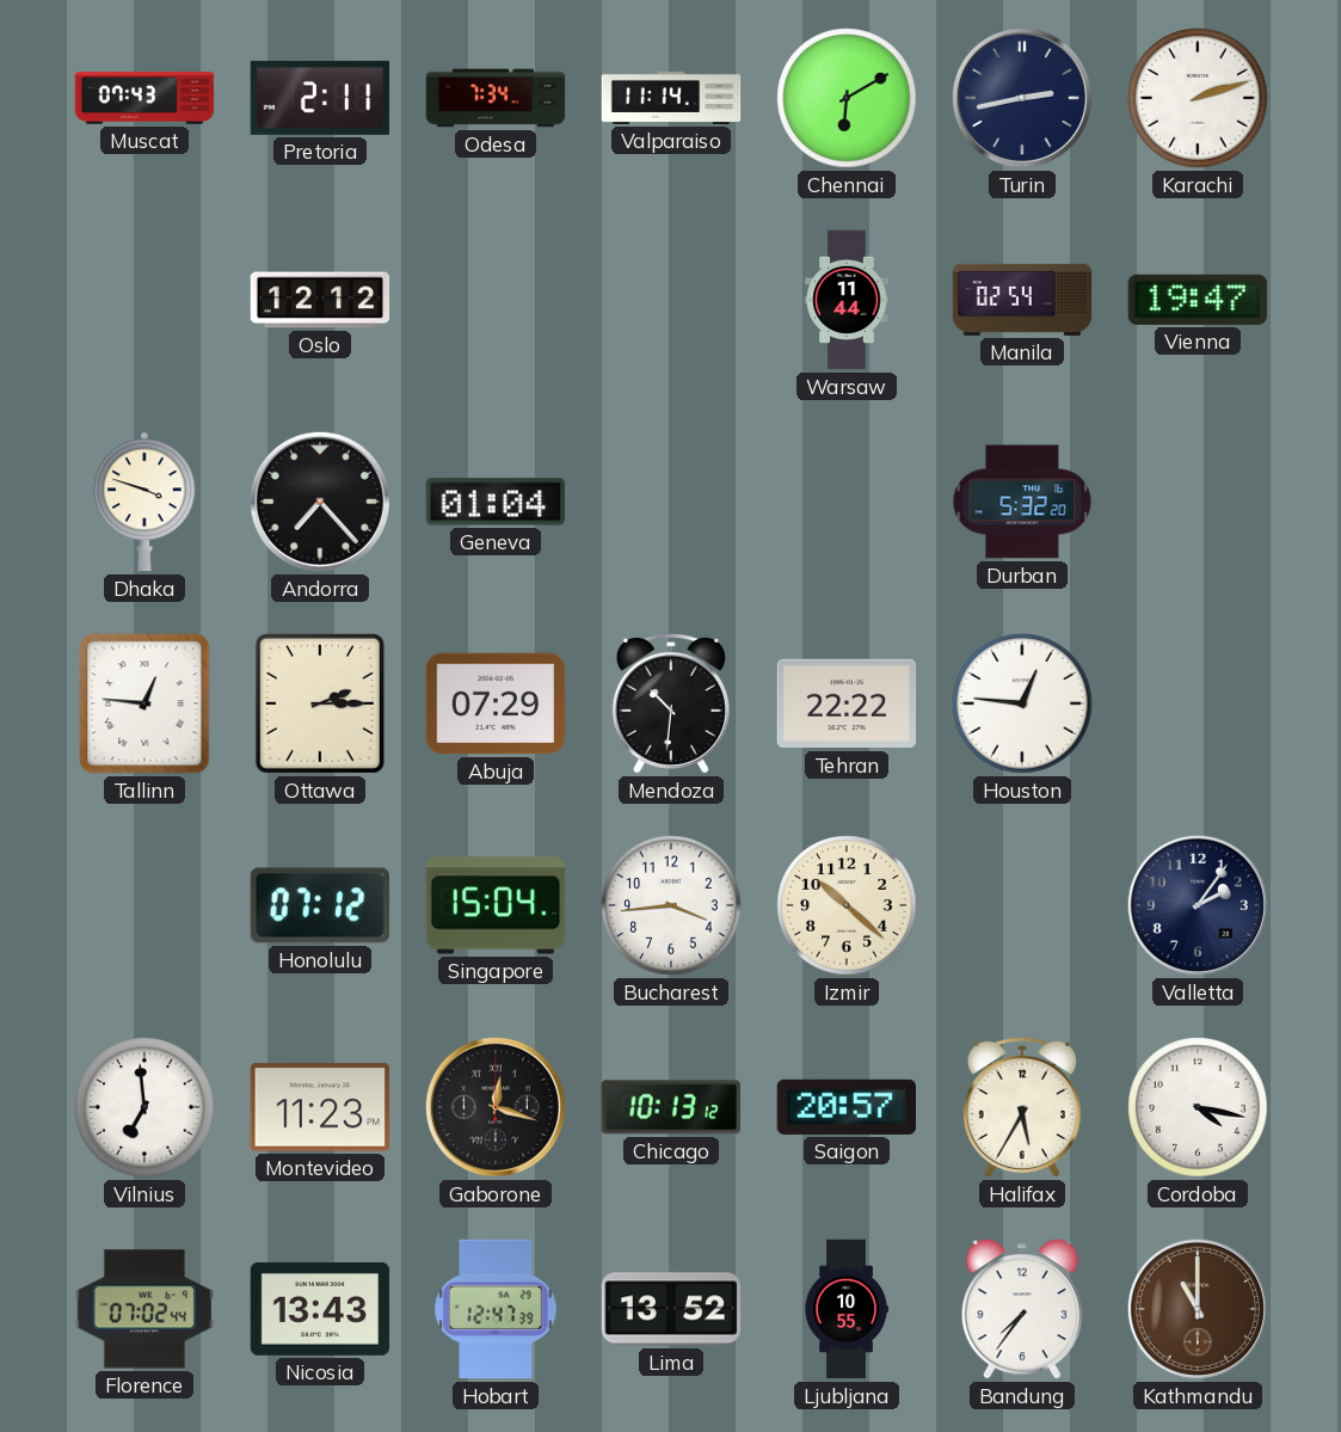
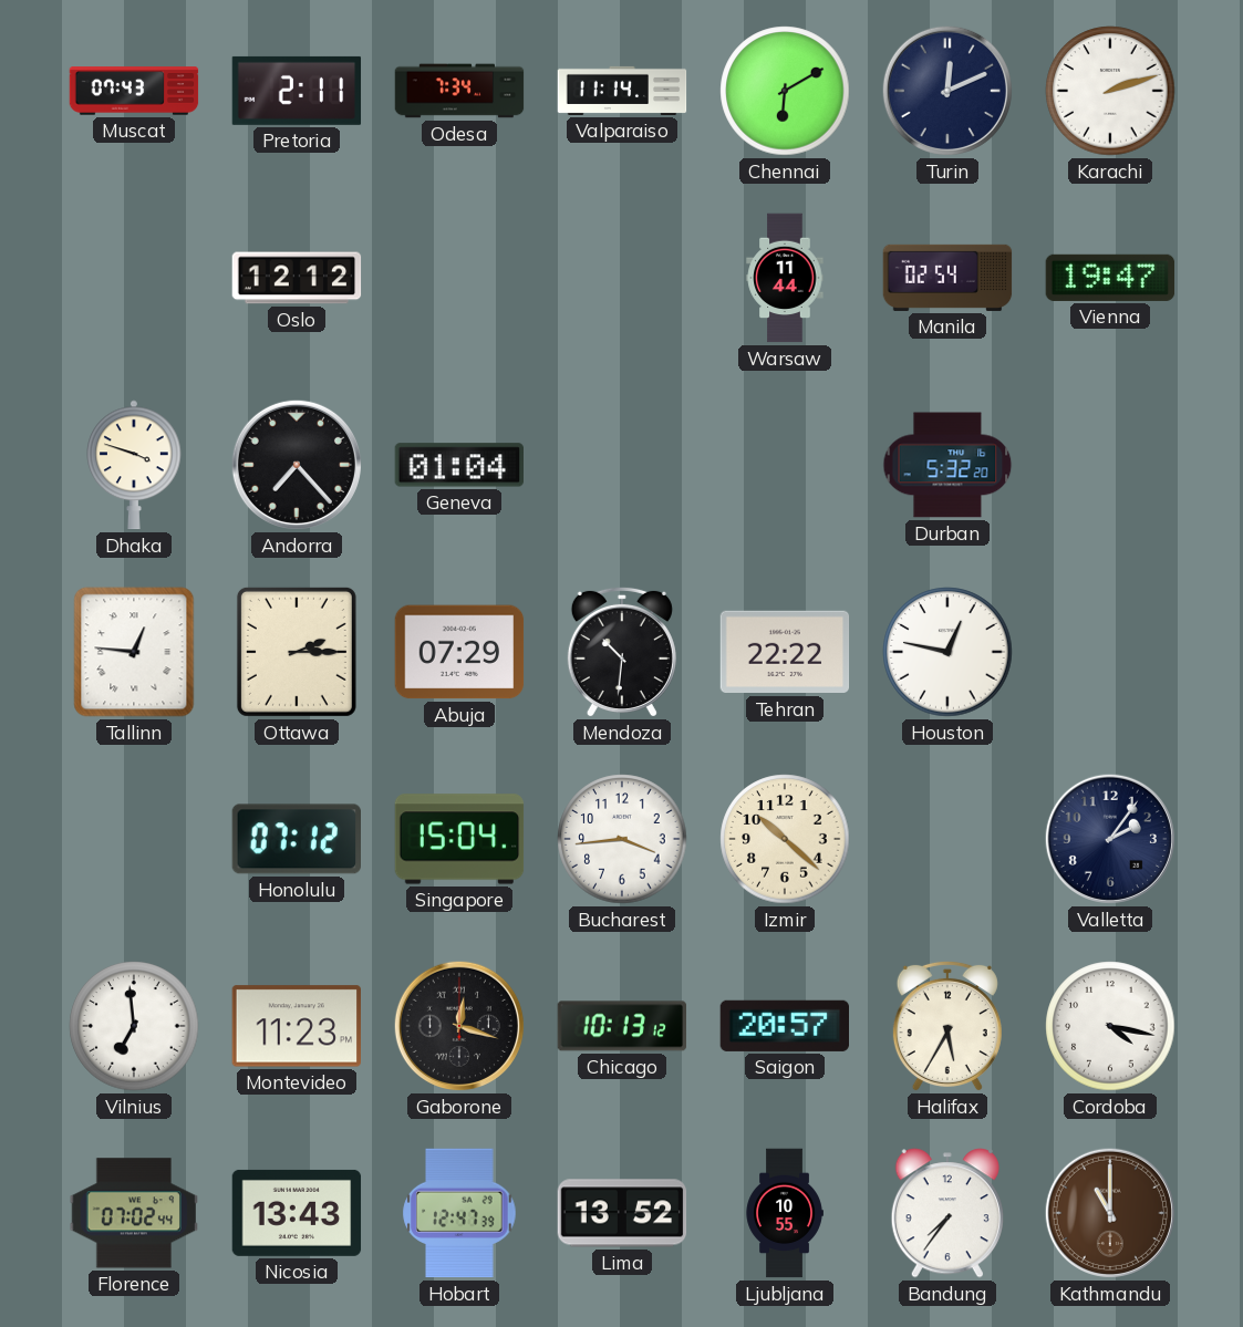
Turin: 2:43 -> 12:11
Houston: 12:46 -> 12:47
